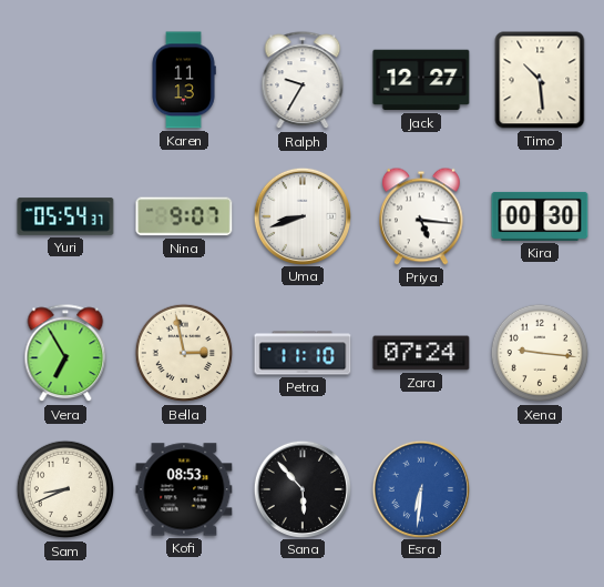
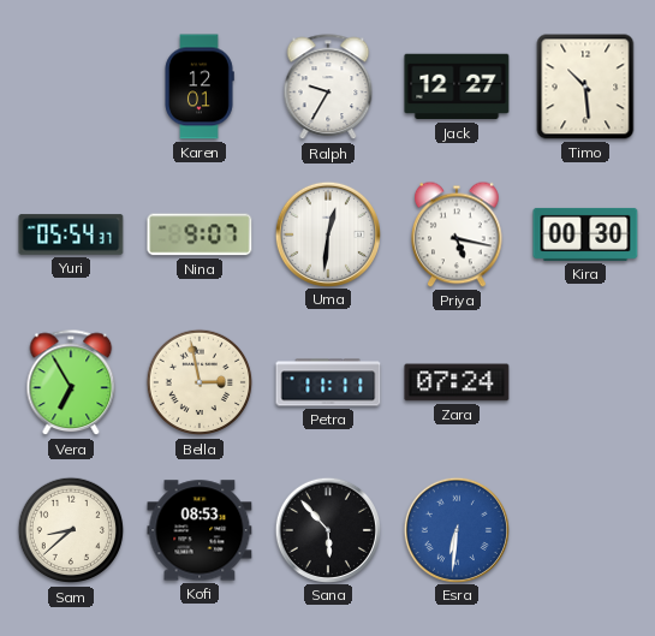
Karen: 11:13 -> 12:01
Uma: 8:42 -> 12:31
Priya: 5:16 -> 5:17
Petra: 11:10 -> 11:11
Xena: 9:16 -> none
Sam: 8:41 -> 8:38
